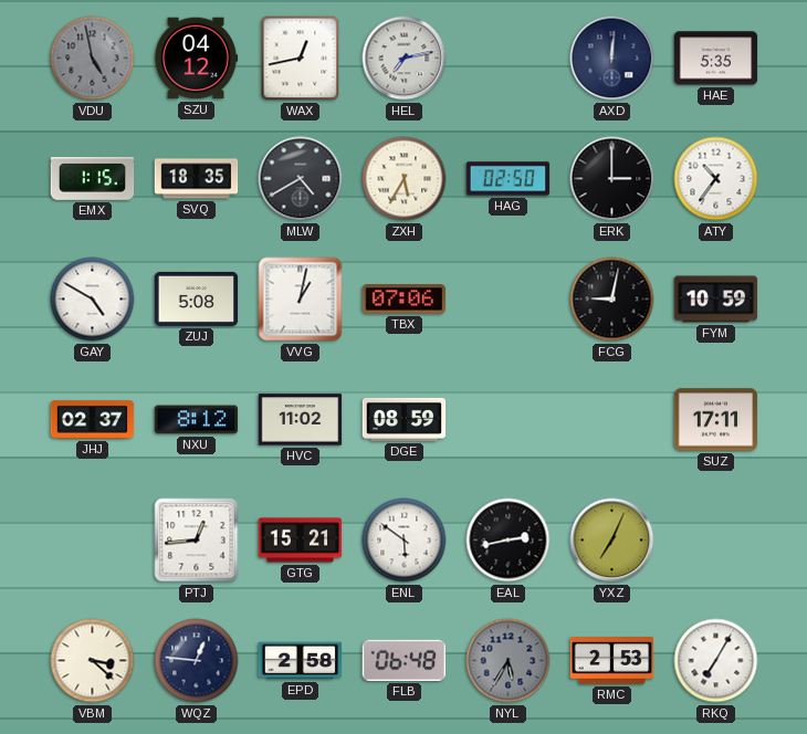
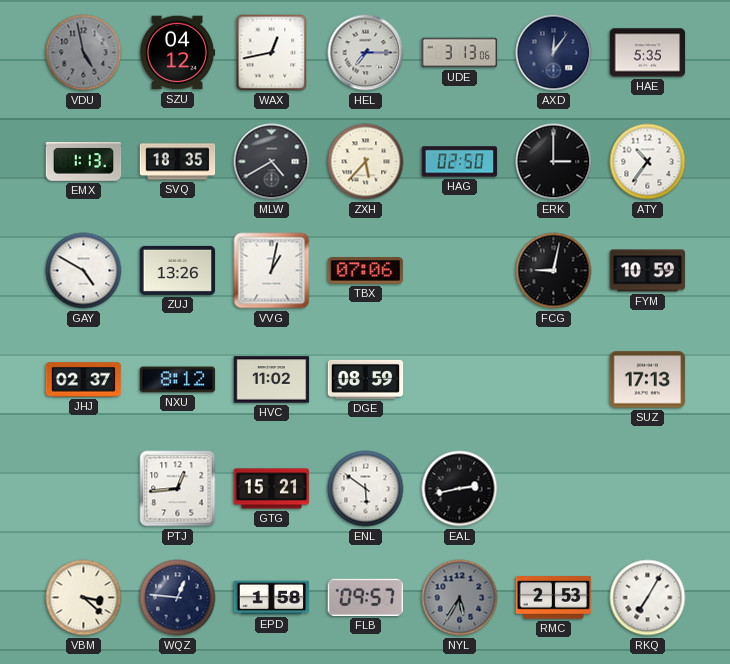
HEL: 7:13 -> 7:15
UDE: none -> 3:13
AXD: 12:01 -> 12:06
EMX: 1:15 -> 1:13
ZXH: 5:35 -> 5:37
ZUJ: 5:08 -> 13:26
SUZ: 17:11 -> 17:13
YXZ: 7:04 -> none
EPD: 2:58 -> 1:58
FLB: 06:48 -> 09:57
